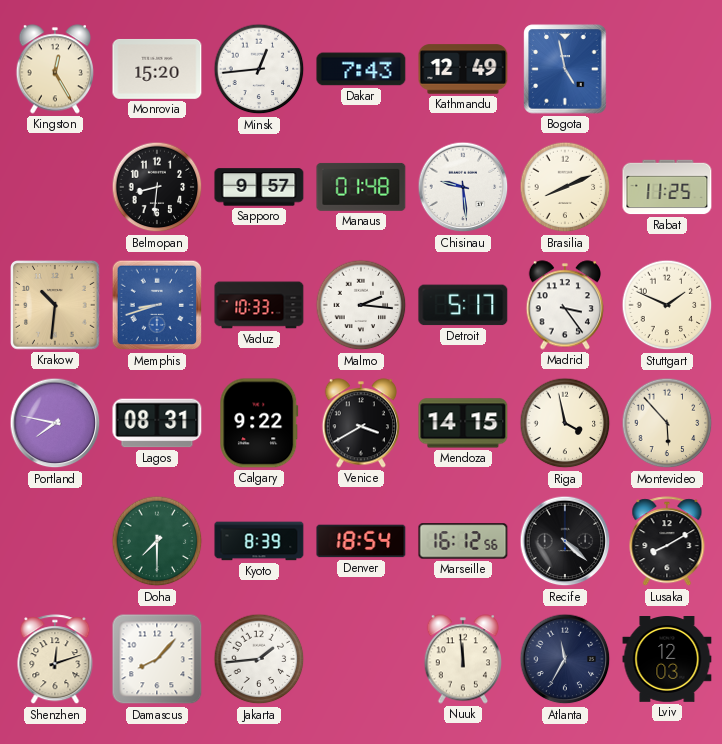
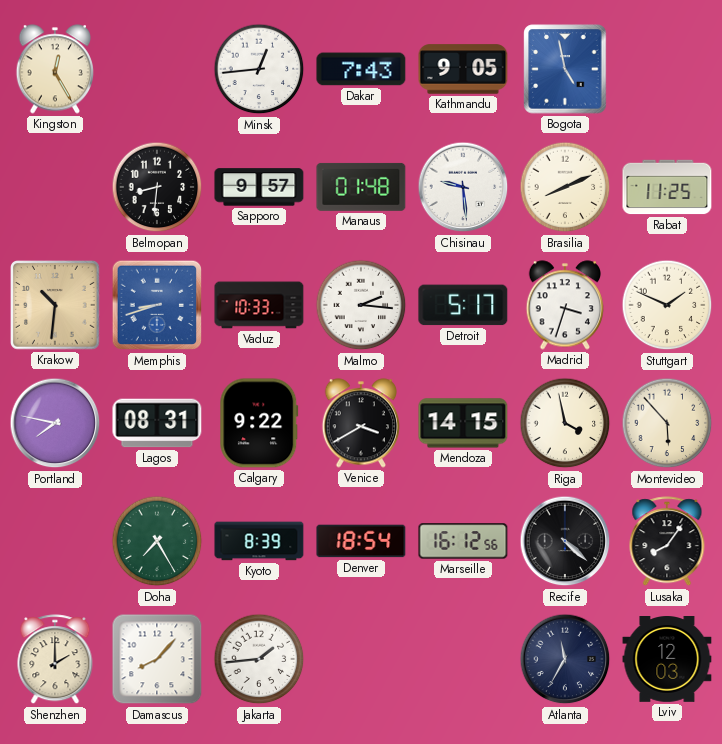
Monrovia: 15:20 -> none
Kathmandu: 12:49 -> 9:05
Madrid: 3:24 -> 3:33
Doha: 7:30 -> 7:25
Lusaka: 8:10 -> 8:06
Shenzhen: 12:12 -> 2:00
Nuuk: 11:59 -> none
